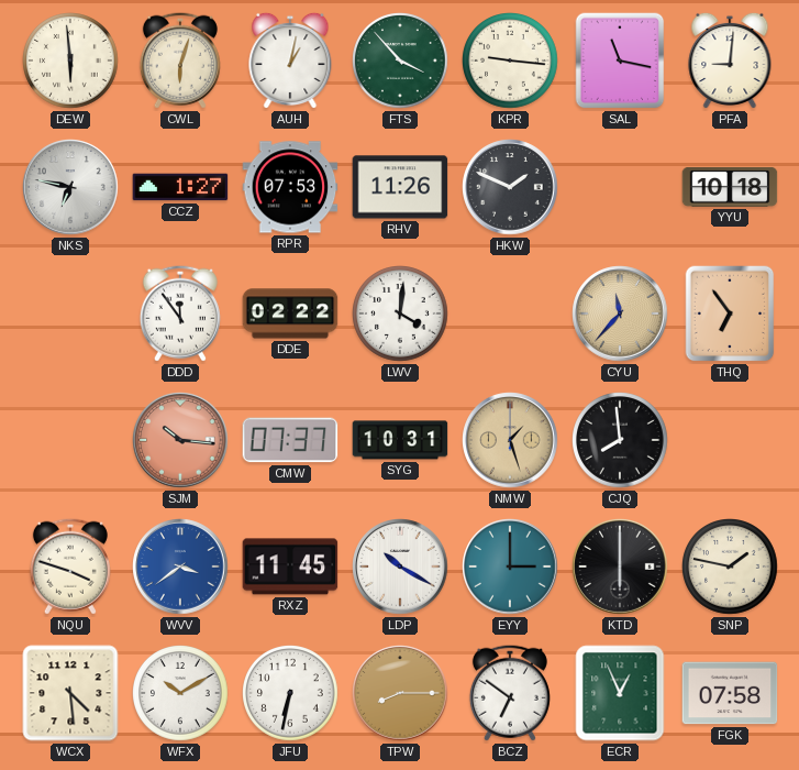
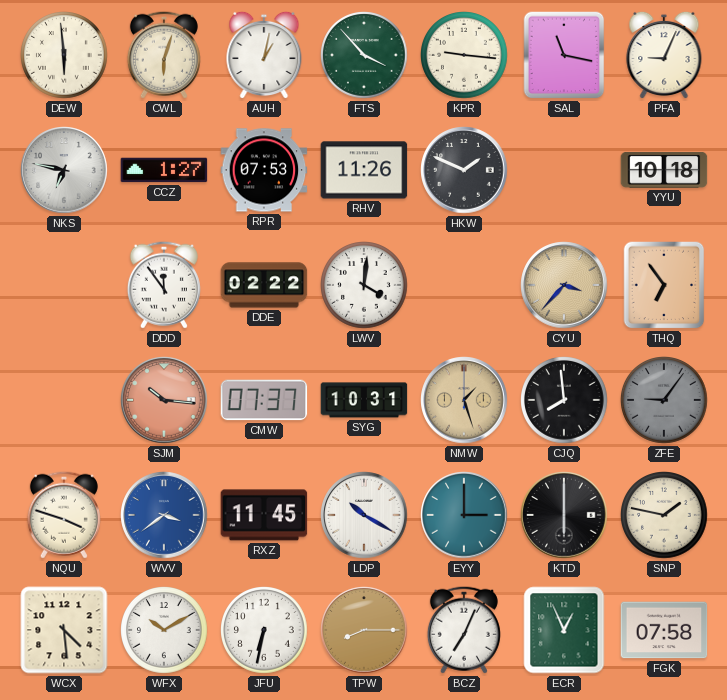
PFA: 9:01 -> 9:04
CYU: 11:37 -> 3:37
ZFE: none -> 9:06
BCZ: 6:51 -> 7:04
